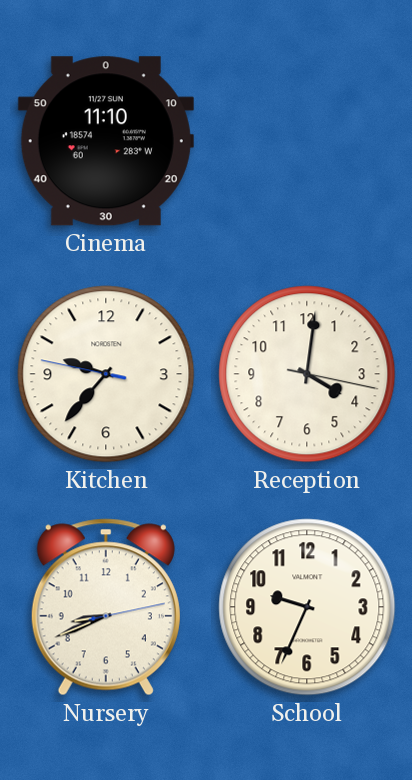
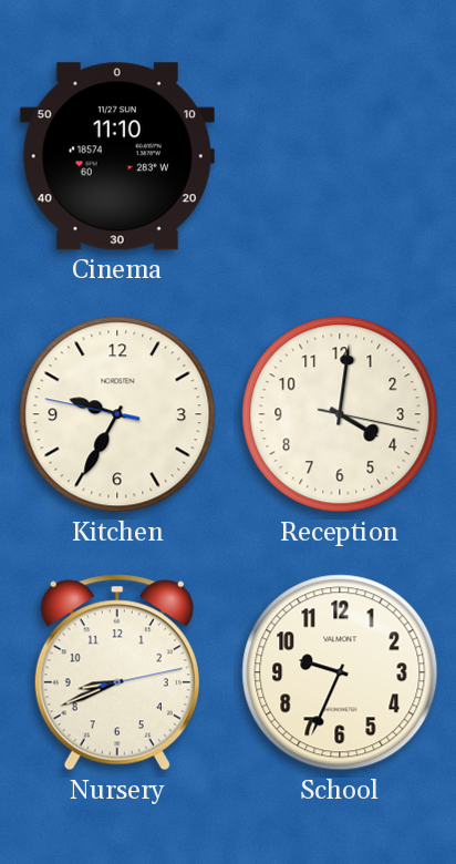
Kitchen: 9:36 -> 9:34
